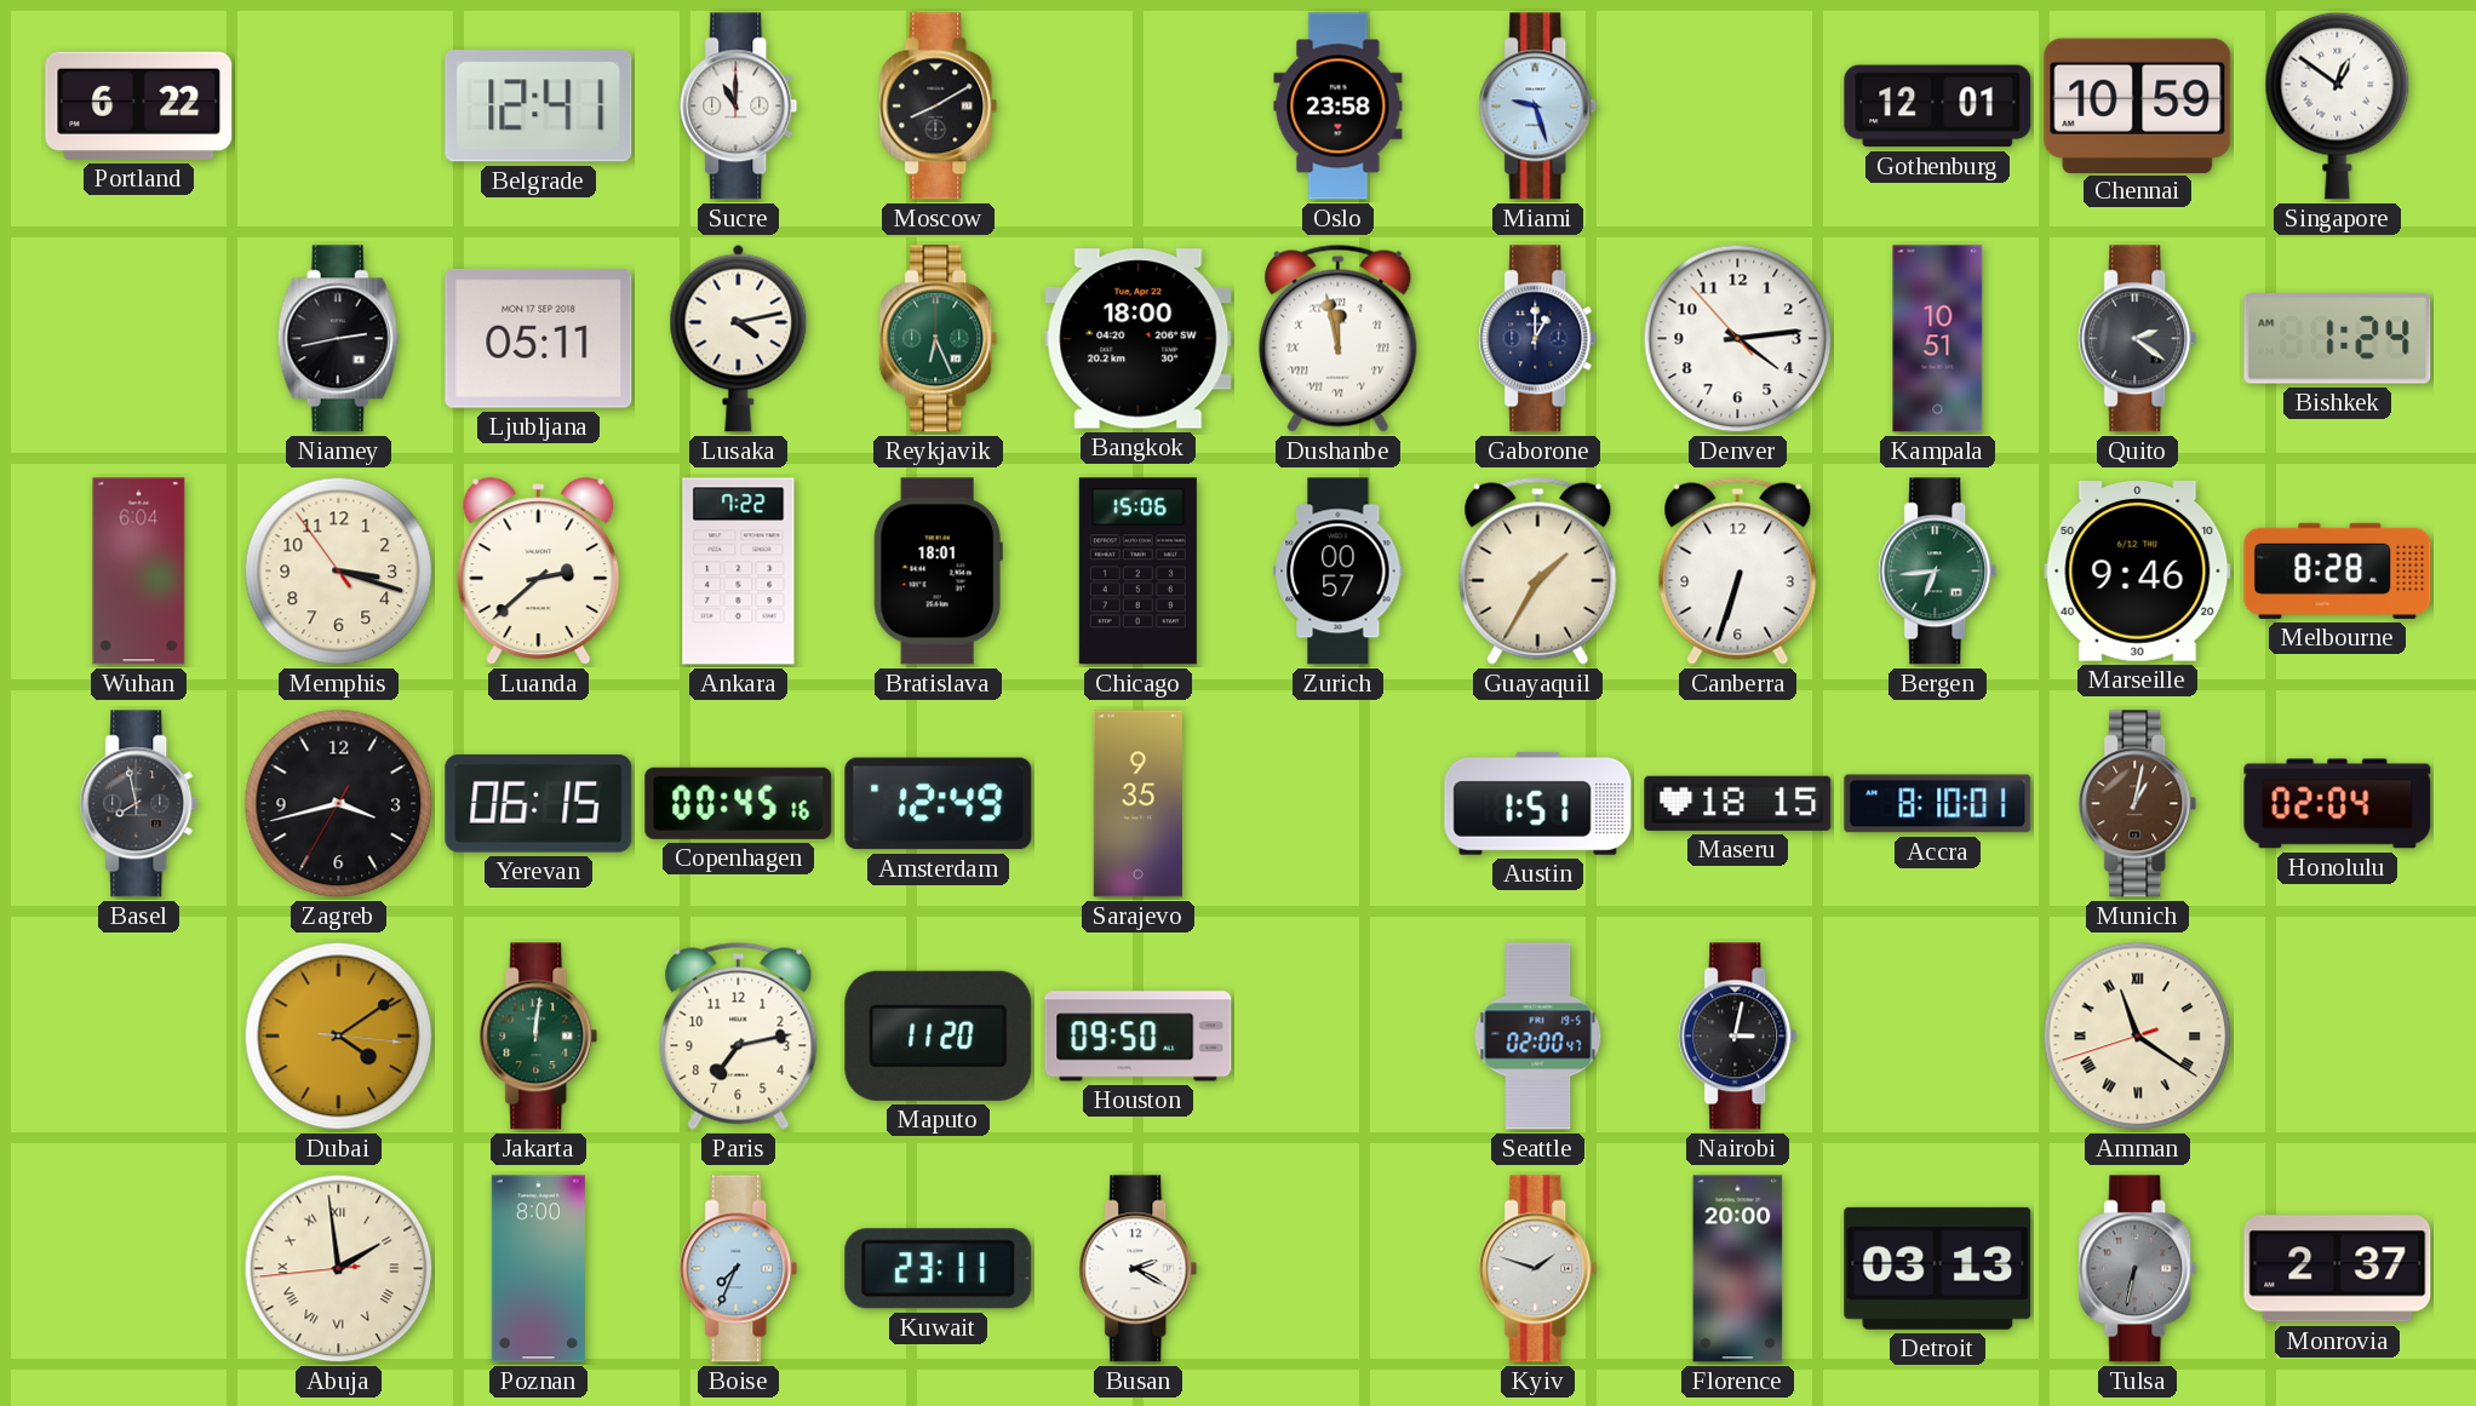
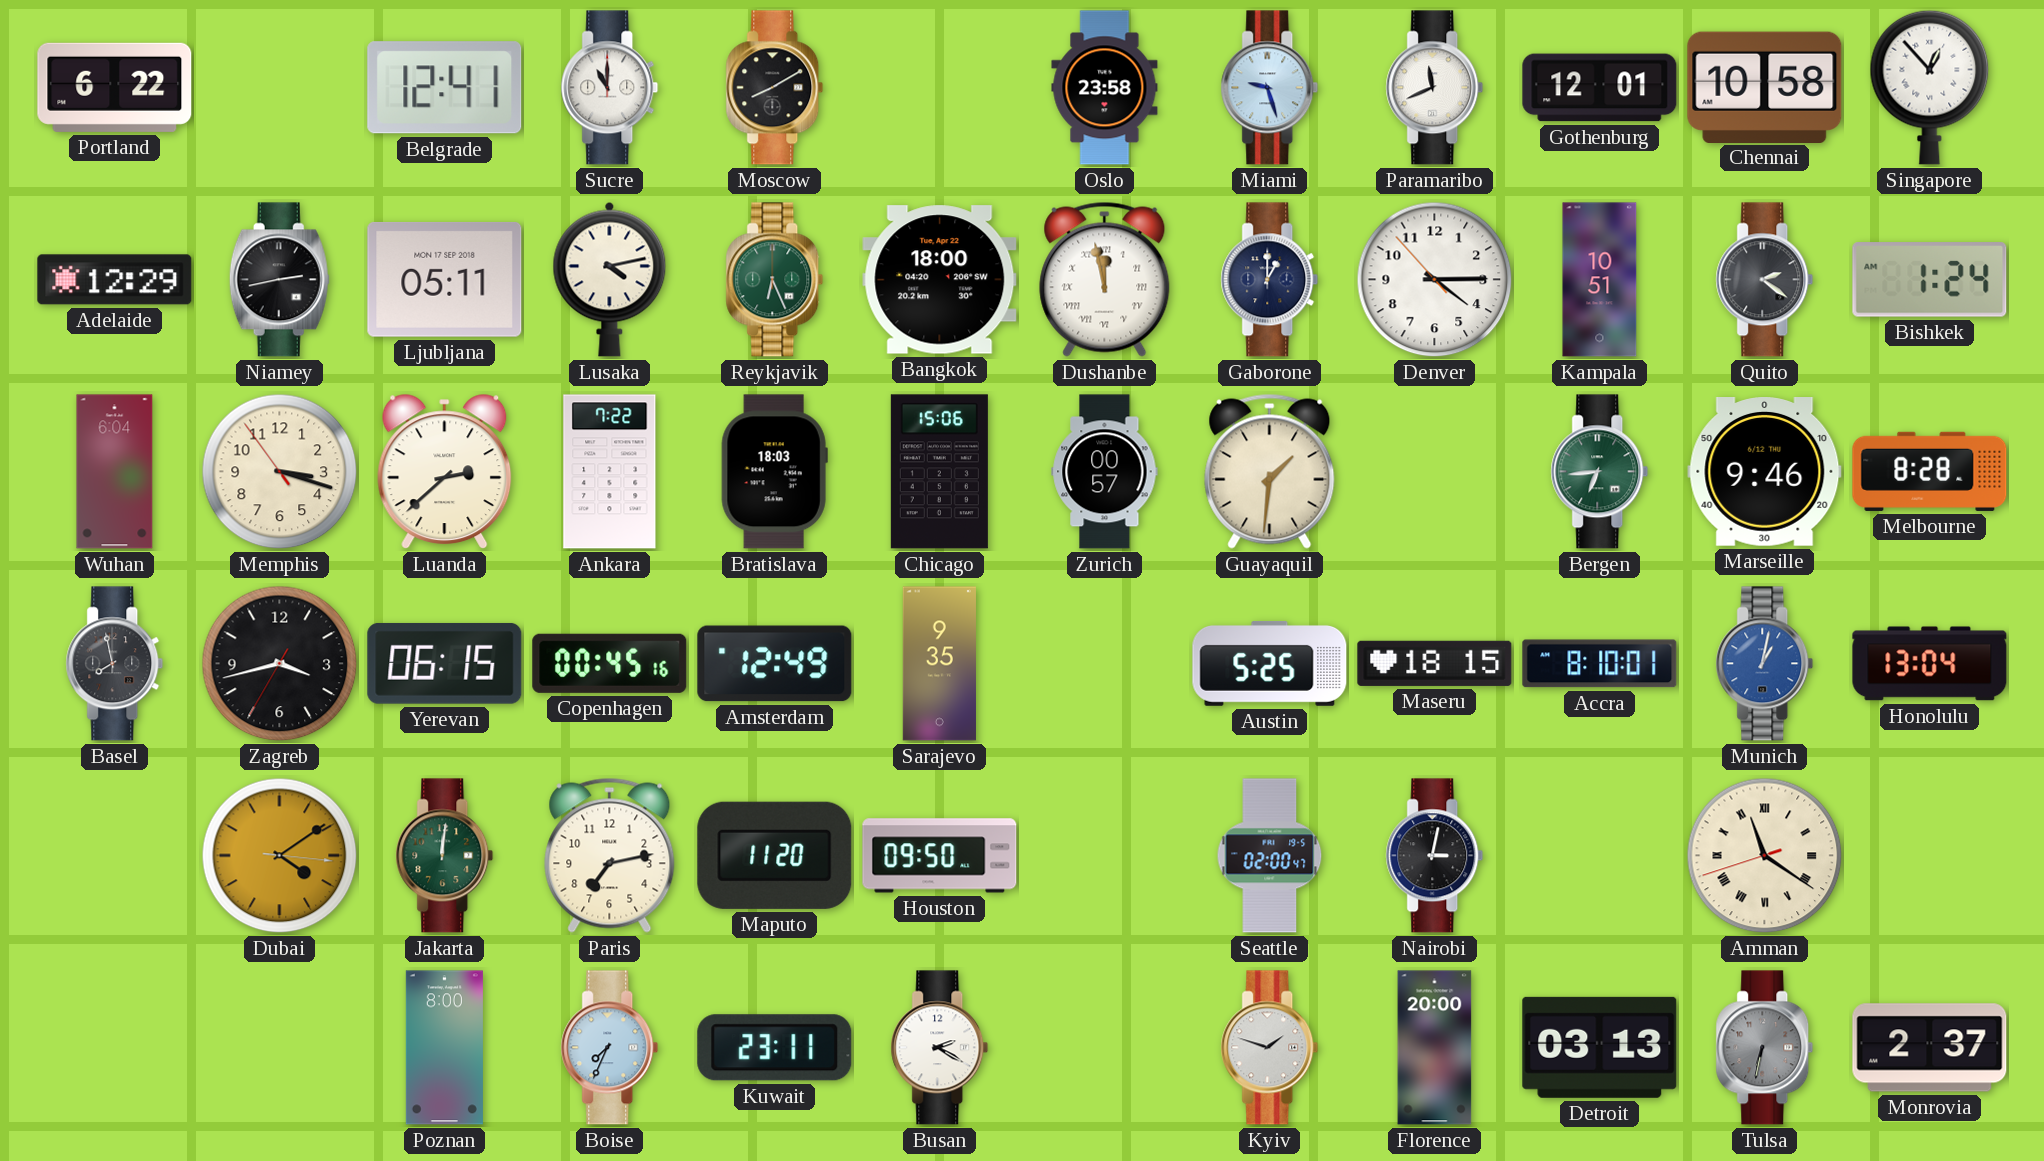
Paramaribo: none -> 11:41
Chennai: 10:59 -> 10:58
Singapore: 12:51 -> 12:53
Adelaide: none -> 12:29
Denver: 4:13 -> 4:14
Bratislava: 18:01 -> 18:03
Guayaquil: 1:35 -> 1:31
Canberra: 6:33 -> none
Austin: 1:51 -> 5:25
Munich dial: brown -> blue
Honolulu: 02:04 -> 13:04
Abuja: 1:58 -> none
